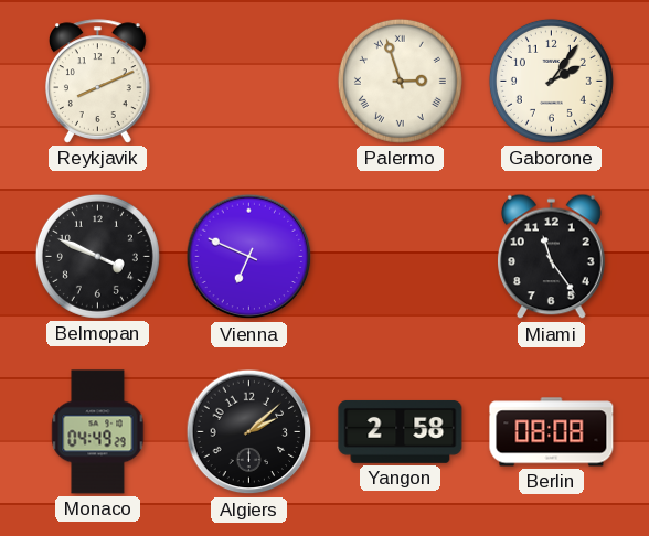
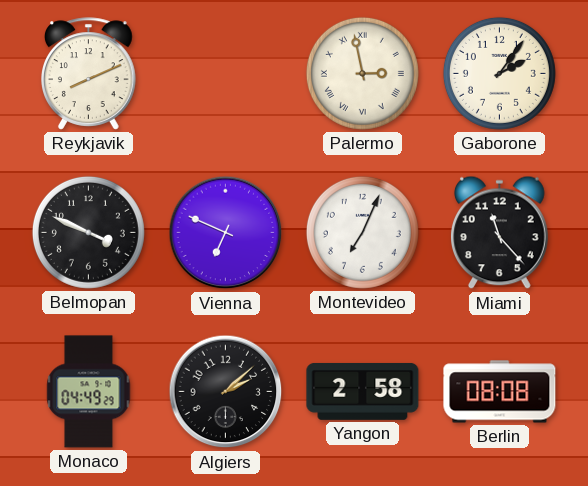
Palermo: 2:57 -> 2:58
Montevideo: none -> 7:04
Miami: 11:24 -> 11:23
